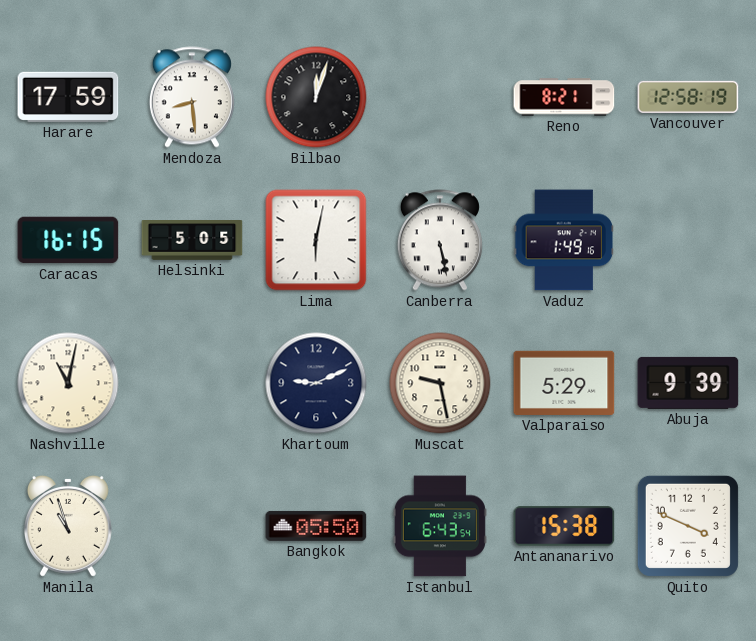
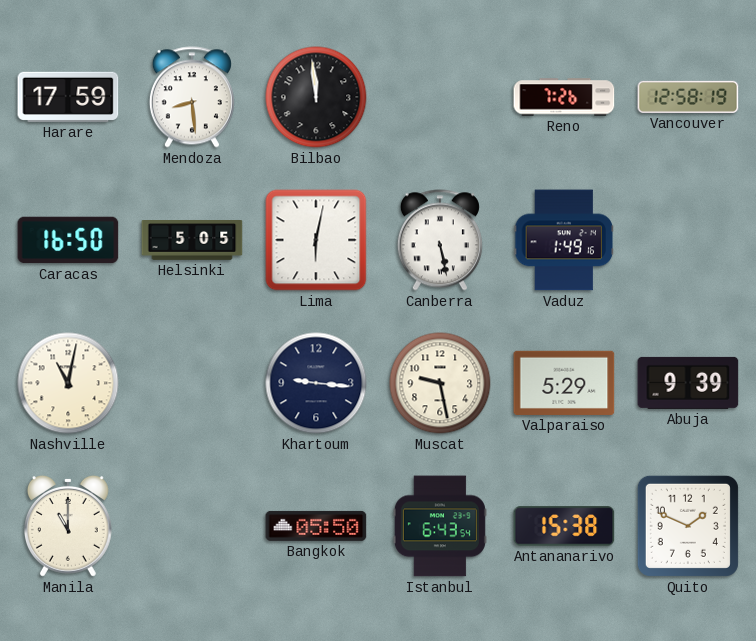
Bilbao: 12:03 -> 11:59
Reno: 8:21 -> 7:26
Caracas: 16:15 -> 16:50
Khartoum: 9:11 -> 9:16
Manila: 10:57 -> 11:00
Quito: 3:49 -> 1:49
